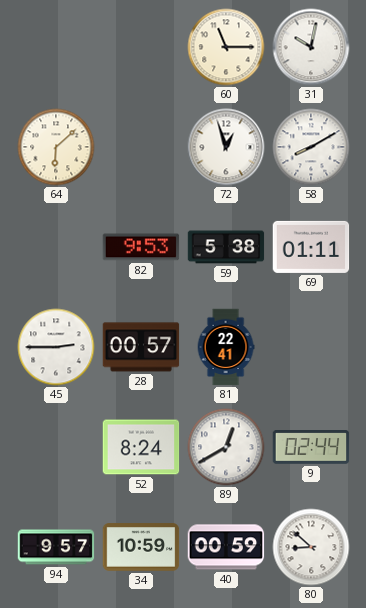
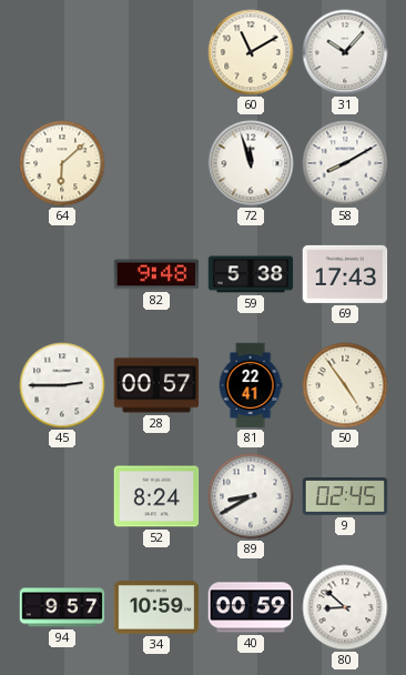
60: 11:15 -> 11:10
31: 10:02 -> 10:07
72: 12:57 -> 11:57
82: 9:53 -> 9:48
69: 01:11 -> 17:43
50: none -> 4:54
89: 12:40 -> 8:40
9: 02:44 -> 02:45
